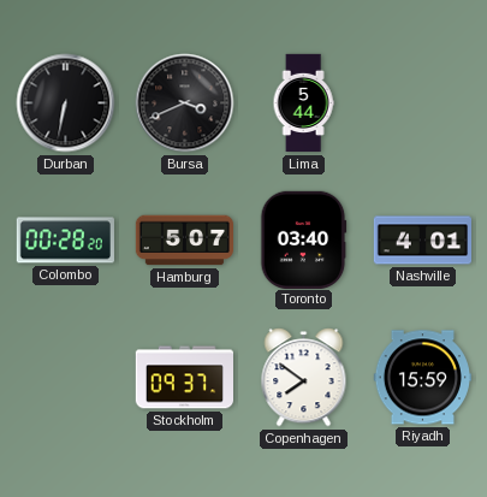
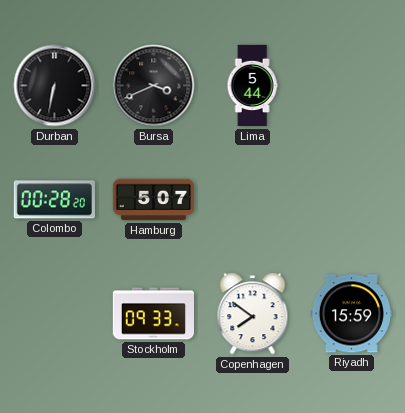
Toronto: 03:40 -> none
Nashville: 4:01 -> none
Stockholm: 09:37 -> 09:33
